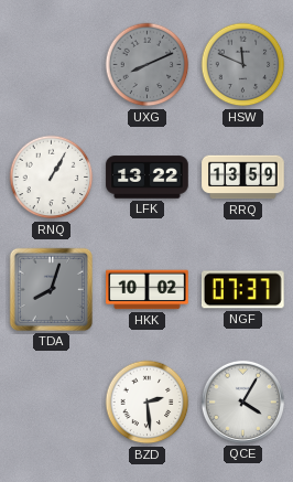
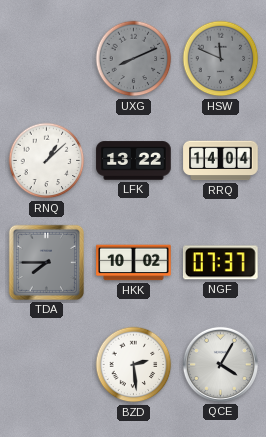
RNQ: 1:05 -> 1:08
RRQ: 13:59 -> 14:04
TDA: 8:03 -> 7:45
